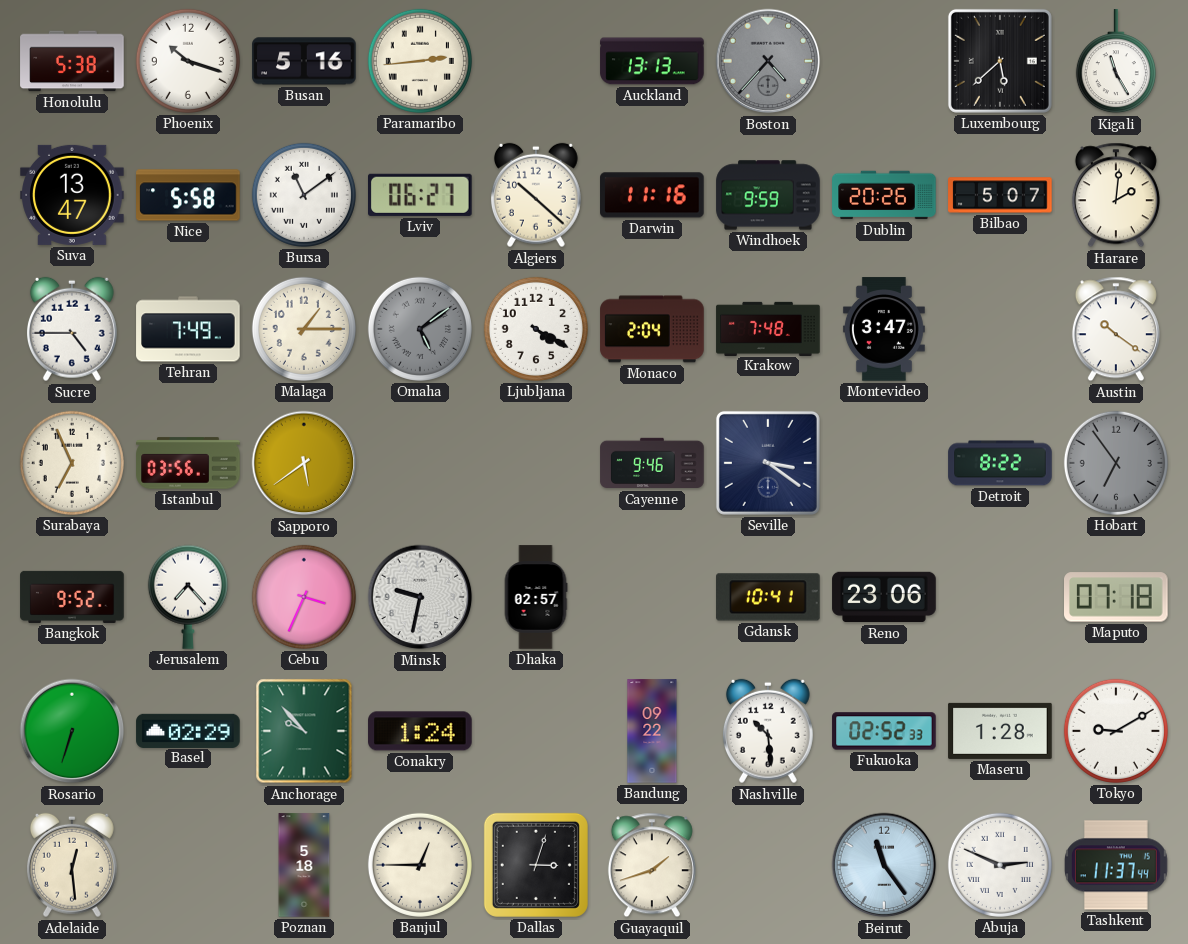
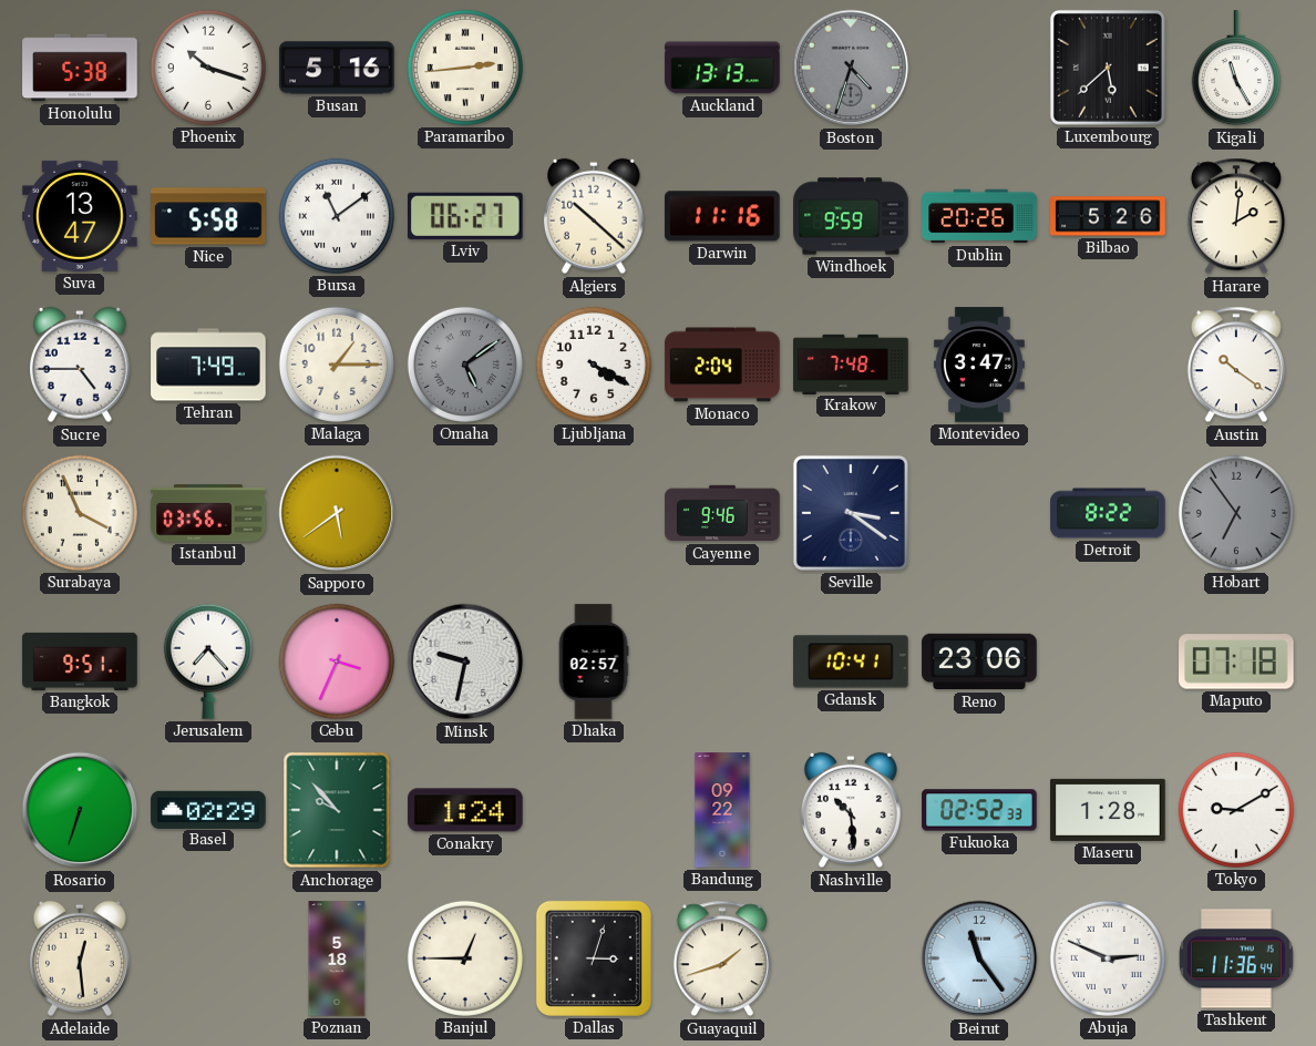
Boston: 4:37 -> 4:33
Bilbao: 5:07 -> 5:26
Surabaya: 6:56 -> 3:56
Bangkok: 9:52 -> 9:51
Tashkent: 11:37 -> 11:36
